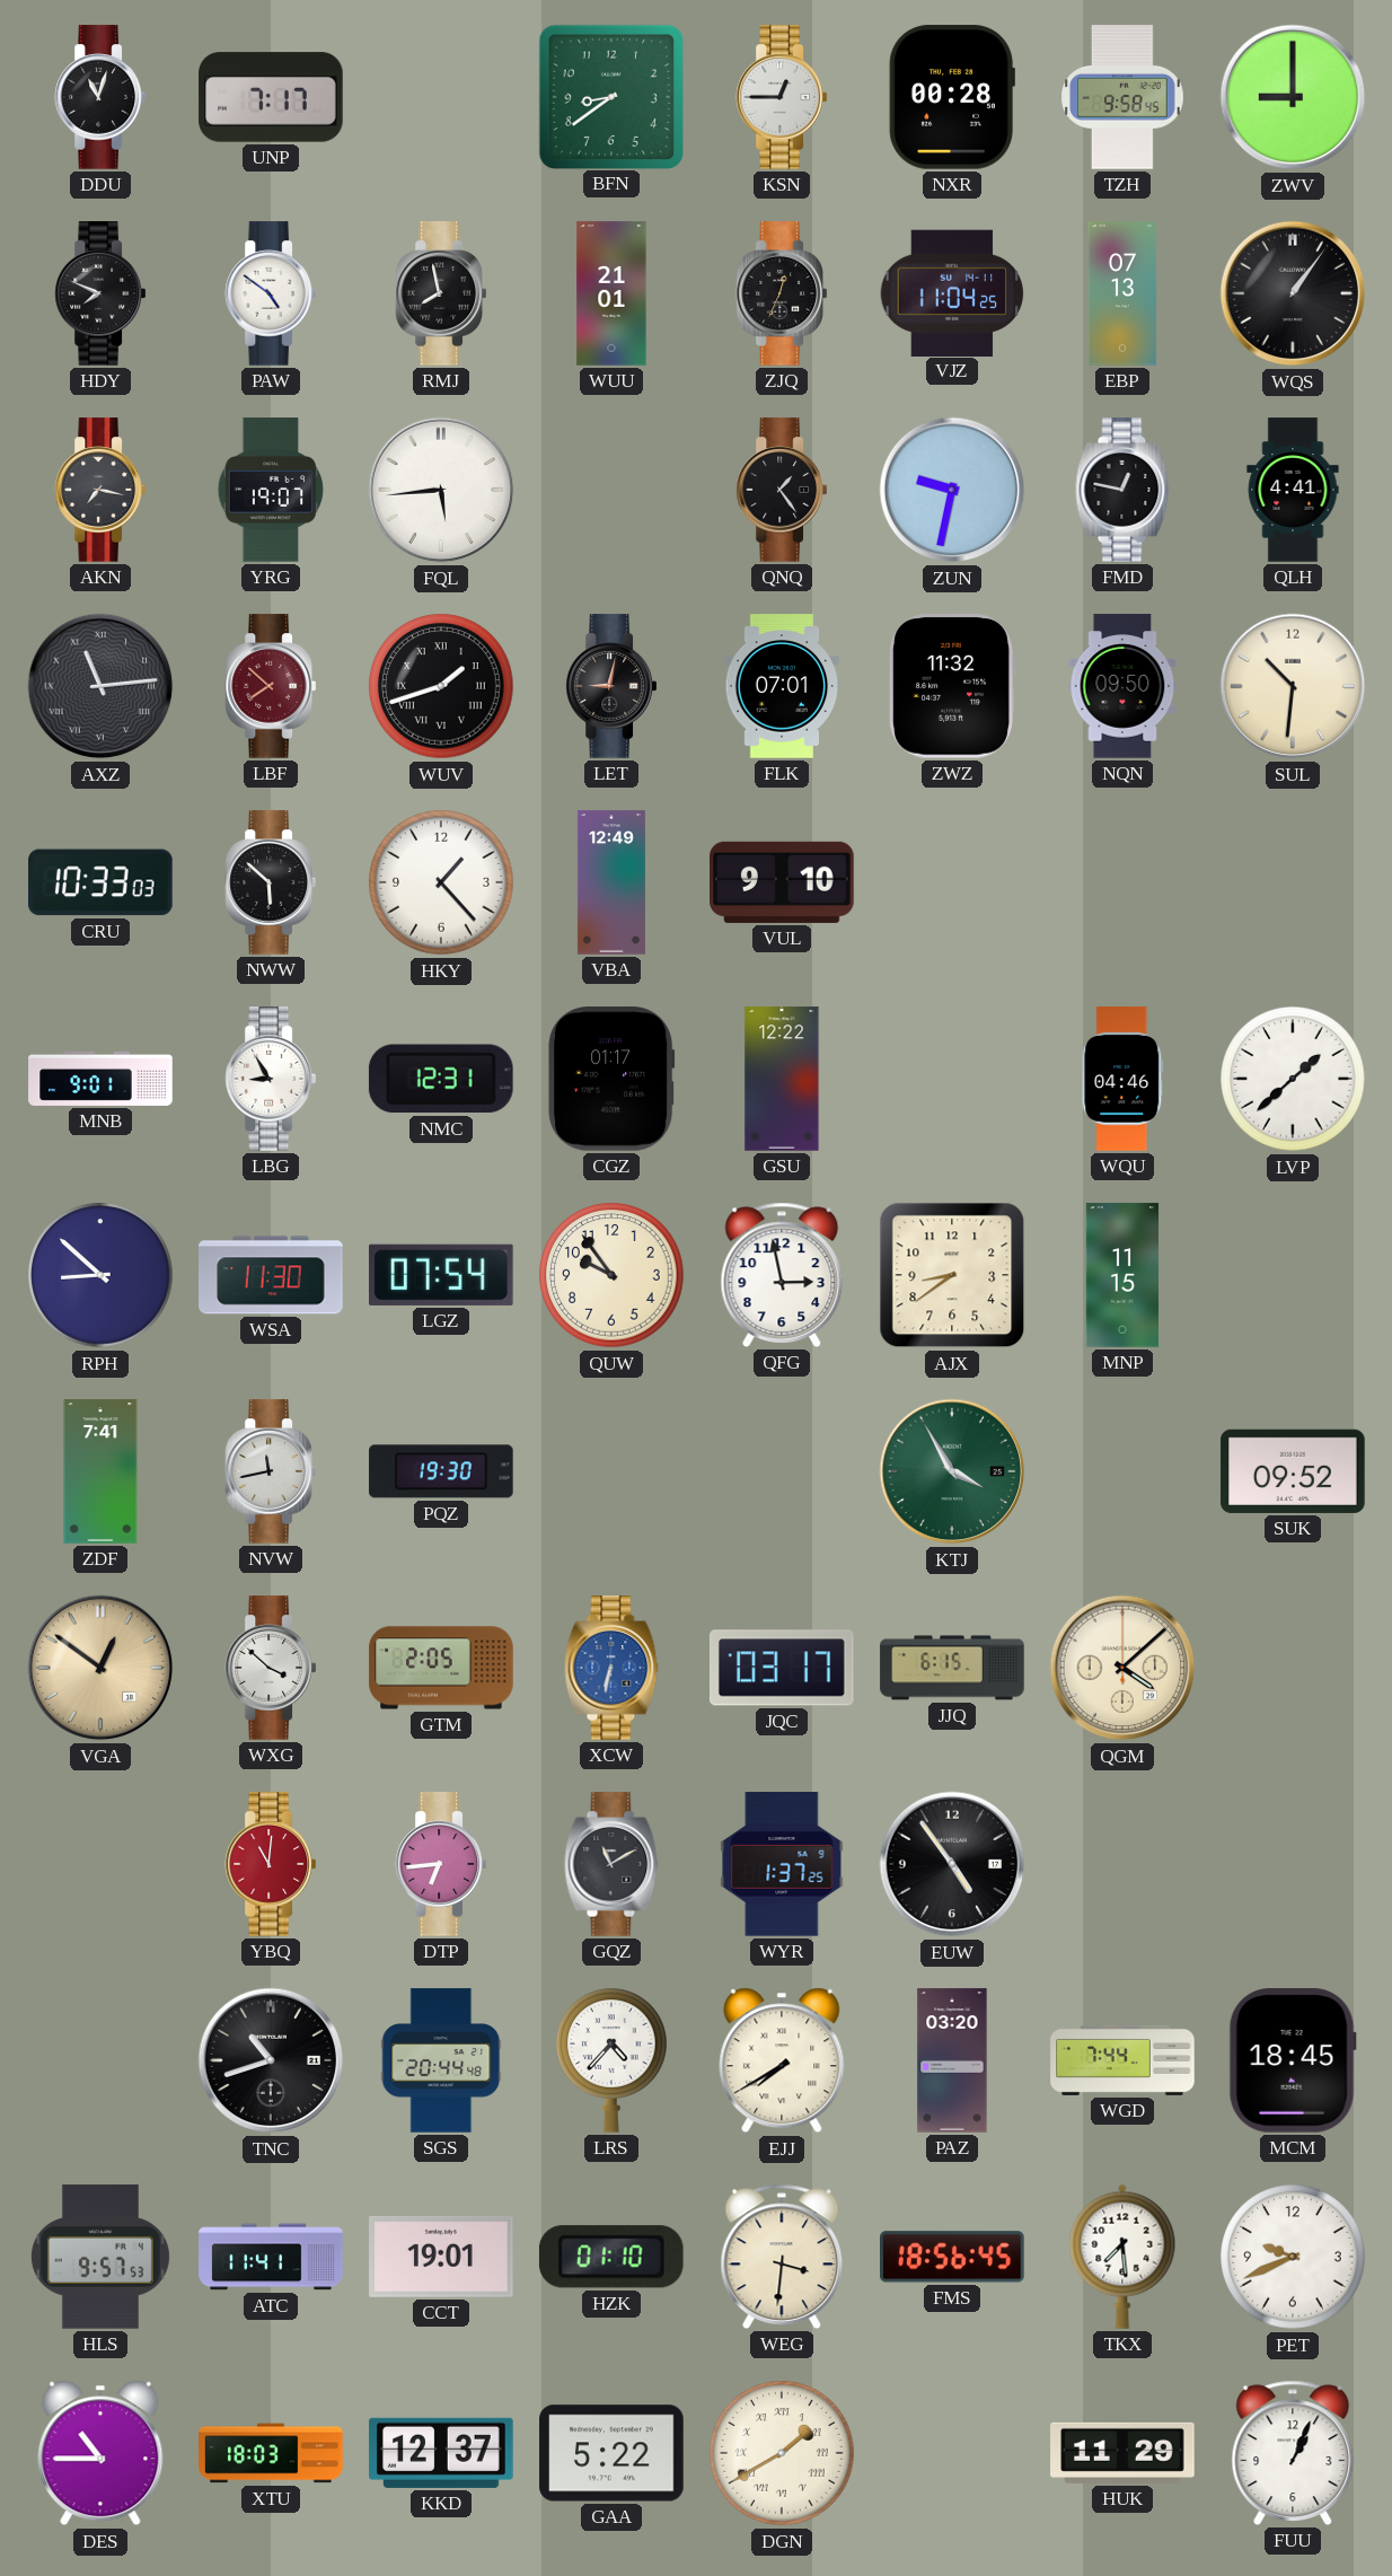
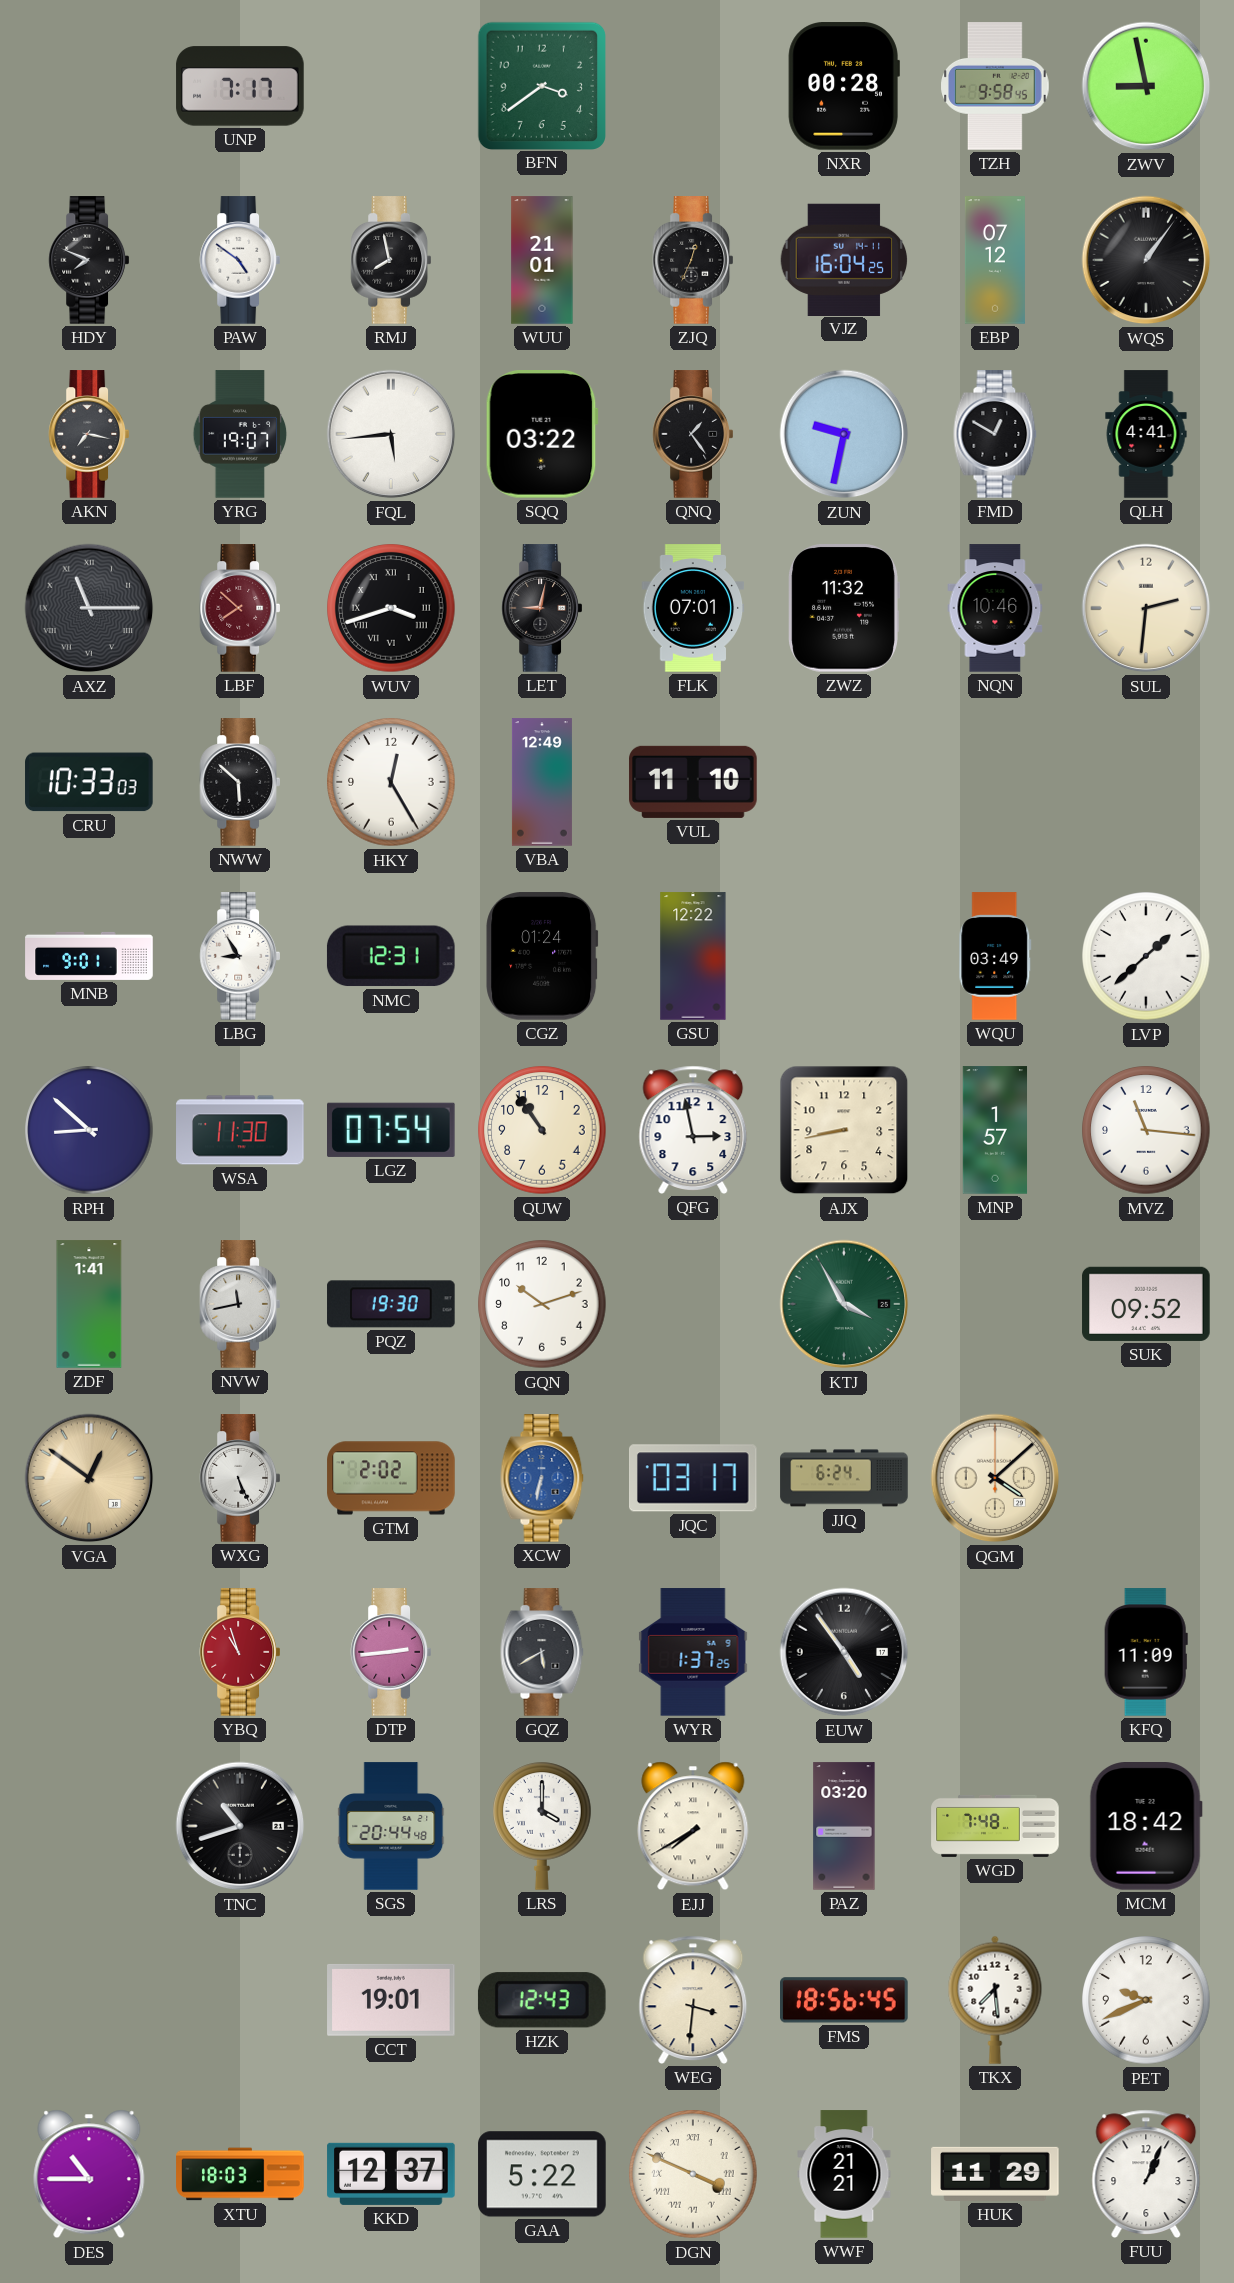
DDU: 11:03 -> none
BFN: 8:39 -> 3:39
KSN: 12:45 -> none
ZWV: 9:00 -> 8:58
VJZ: 11:04 -> 16:04
EBP: 07:13 -> 07:12
SQQ: none -> 03:22
FMD: 12:47 -> 12:50
AXZ: 11:14 -> 11:15
WUV: 1:42 -> 3:42
NQN: 09:50 -> 10:46
SUL: 10:31 -> 2:31
HKY: 1:23 -> 12:25
VUL: 9:10 -> 11:10
CGZ: 01:17 -> 01:24
WQU: 04:46 -> 03:49
QUW: 9:54 -> 10:54
AJX: 8:39 -> 8:43
MNP: 11:15 -> 1:57
MVZ: none -> 11:16
ZDF: 7:41 -> 1:41
GQN: none -> 10:12
WXG: 3:52 -> 5:26
GTM: 2:05 -> 2:02
JJQ: 6:15 -> 6:24
YBQ: 11:01 -> 10:57
DTP: 6:44 -> 2:44
GQZ: 11:10 -> 5:40
KFQ: none -> 11:09
LRS: 4:37 -> 4:00
WGD: 7:44 -> 7:48
MCM: 18:45 -> 18:42
HLS: 9:57 -> none
ATC: 11:41 -> none
HZK: 01:10 -> 12:43
DGN: 1:40 -> 3:49
WWF: none -> 21:21
